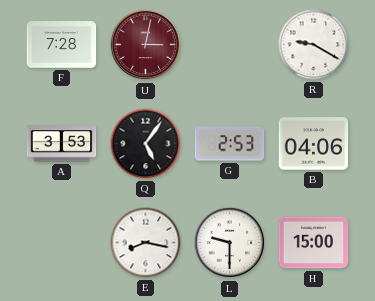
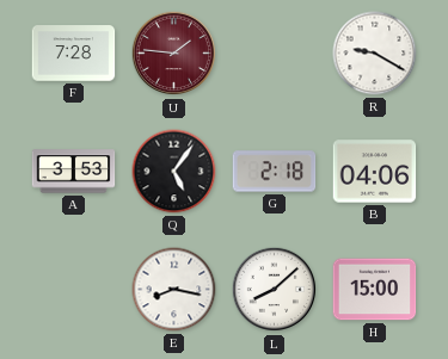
U: 3:02 -> 1:46
G: 2:53 -> 2:18
L: 9:30 -> 8:08
